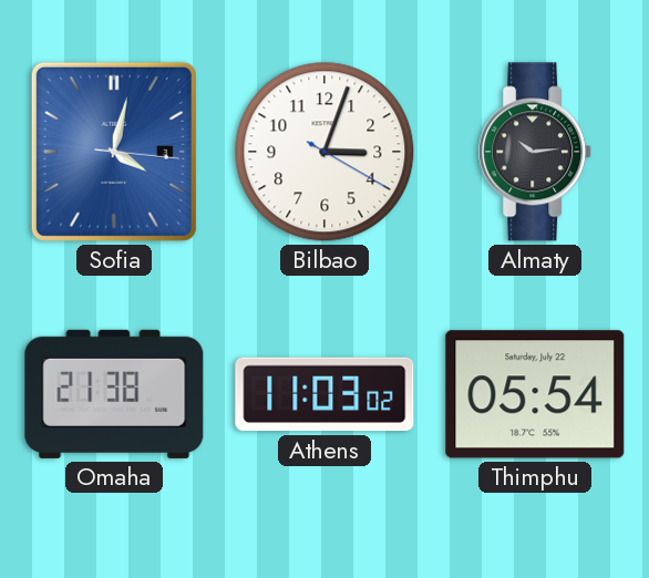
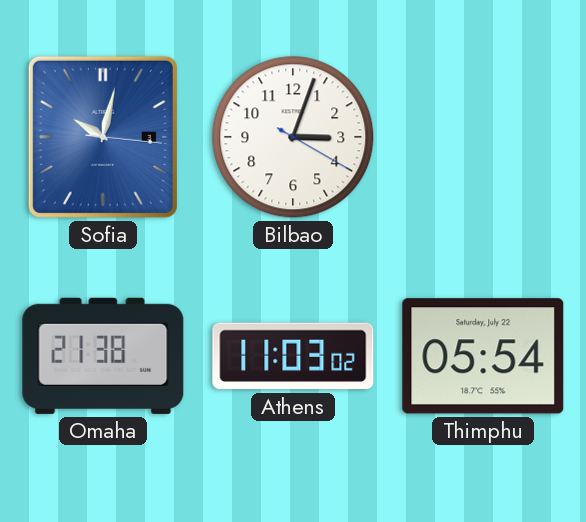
Sofia: 4:02 -> 10:02
Almaty: 10:14 -> none
